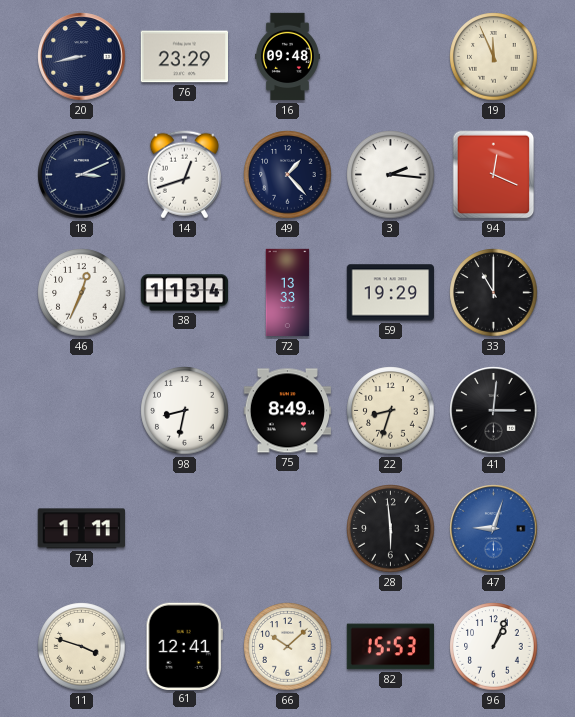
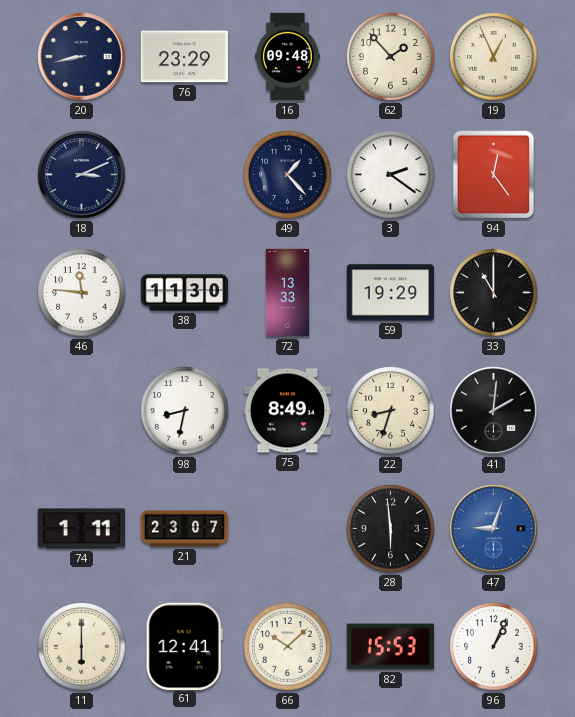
62: none -> 1:53
19: 11:56 -> 12:56
14: 12:42 -> none
3: 2:16 -> 2:21
94: 12:19 -> 12:24
46: 12:34 -> 11:46
38: 11:34 -> 11:30
41: 3:01 -> 2:01
21: none -> 23:07
11: 3:48 -> 6:00
